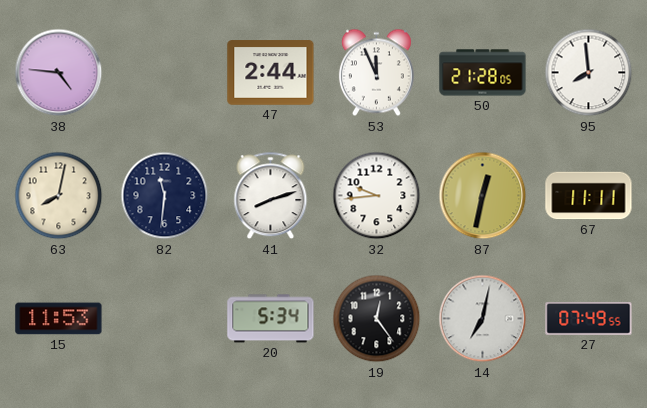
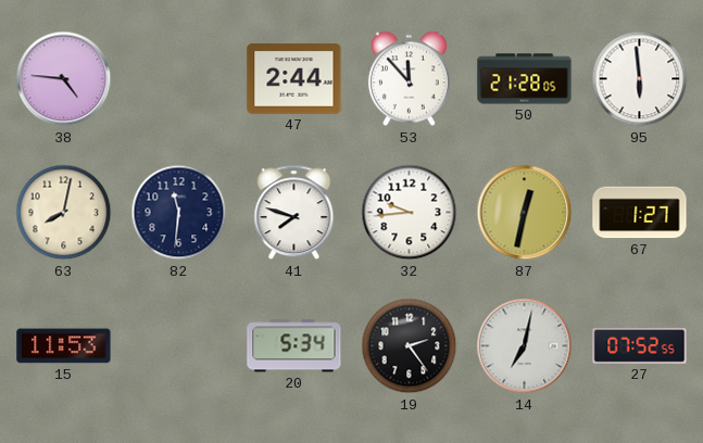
53: 11:56 -> 11:53
95: 7:59 -> 5:59
41: 8:12 -> 7:48
67: 11:11 -> 1:27
19: 12:24 -> 2:24
27: 07:49 -> 07:52
